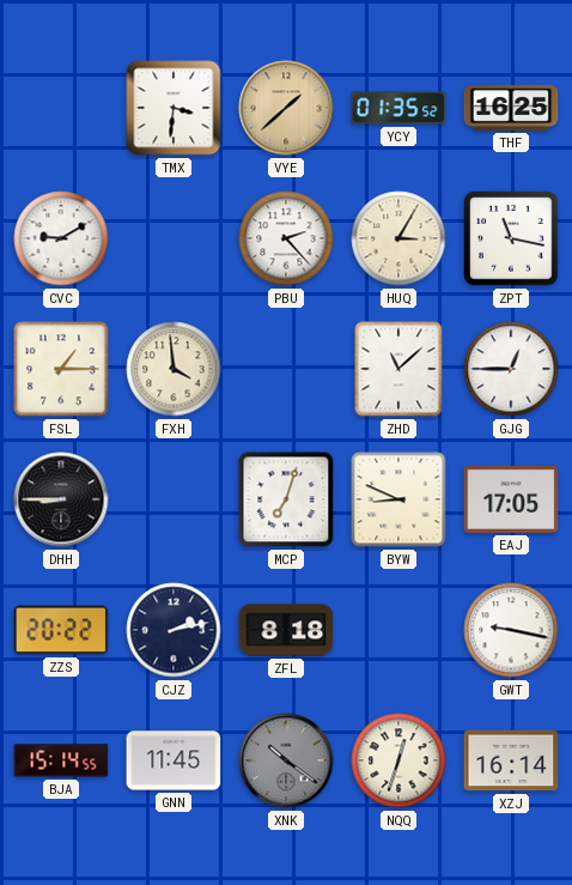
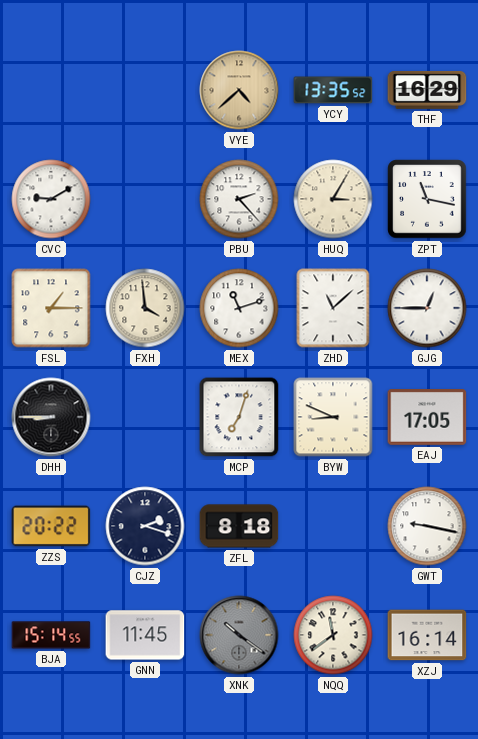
TMX: 3:31 -> none
VYE: 1:38 -> 4:38
YCY: 01:35 -> 13:35
THF: 16:25 -> 16:29
MEX: none -> 11:12
CJZ: 2:13 -> 2:18
NQQ: 12:33 -> 11:39
